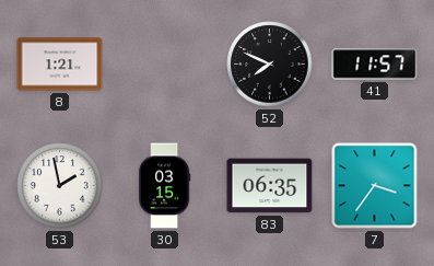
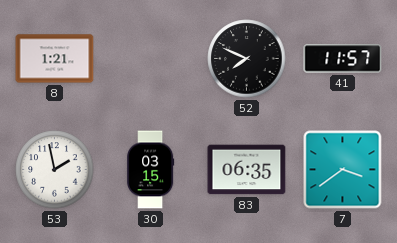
7: 3:36 -> 3:39
